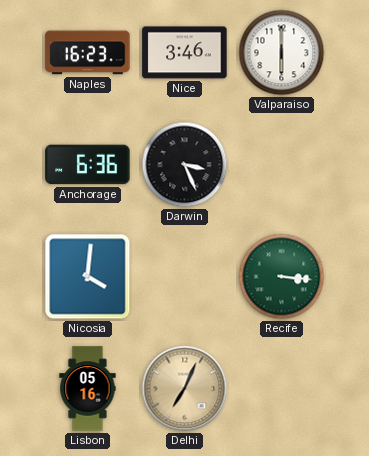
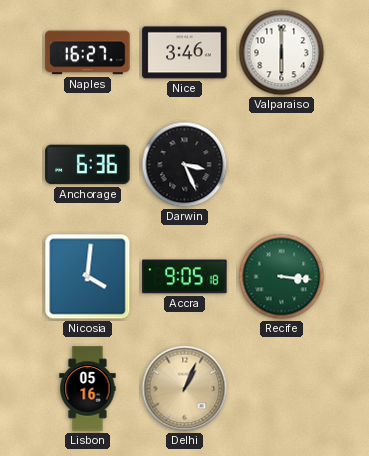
Naples: 16:23 -> 16:27
Accra: none -> 9:05
Delhi: 7:04 -> 1:04
